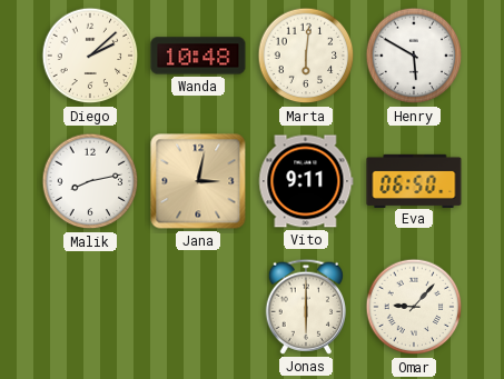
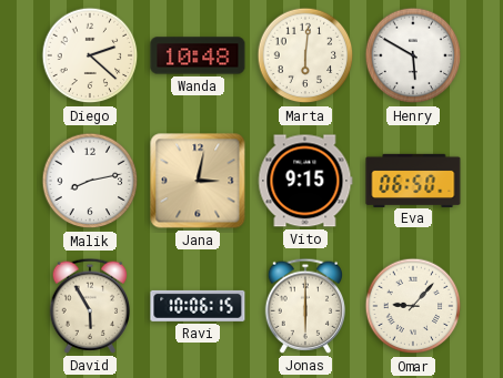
Diego: 2:08 -> 2:22
Vito: 9:11 -> 9:15
David: none -> 5:55
Ravi: none -> 10:06
